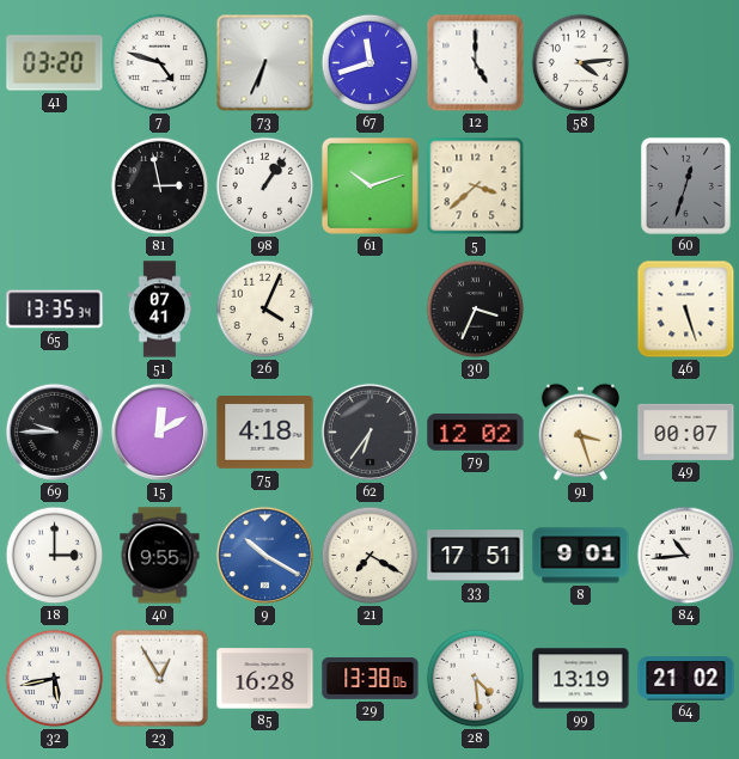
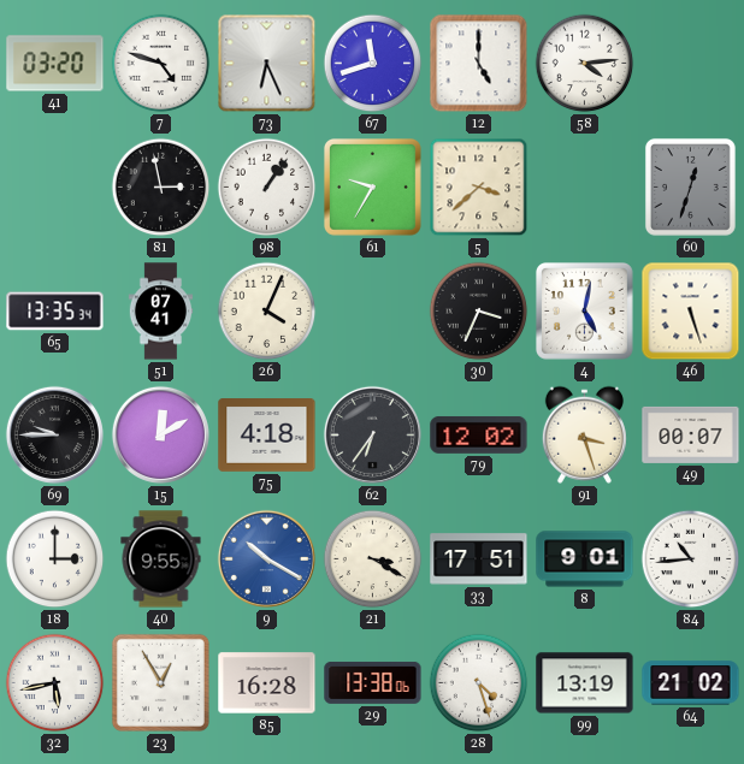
73: 6:34 -> 6:26
61: 10:12 -> 9:35
4: none -> 5:02
21: 7:20 -> 3:20
28: 4:29 -> 4:27
